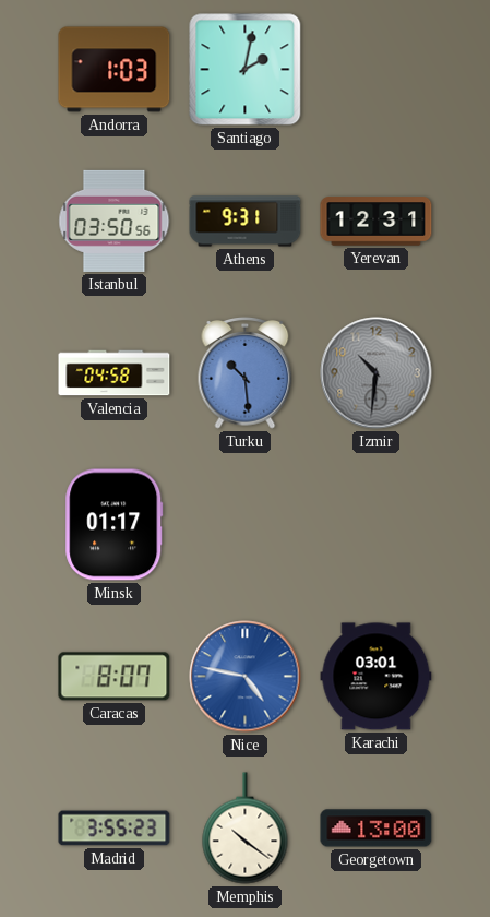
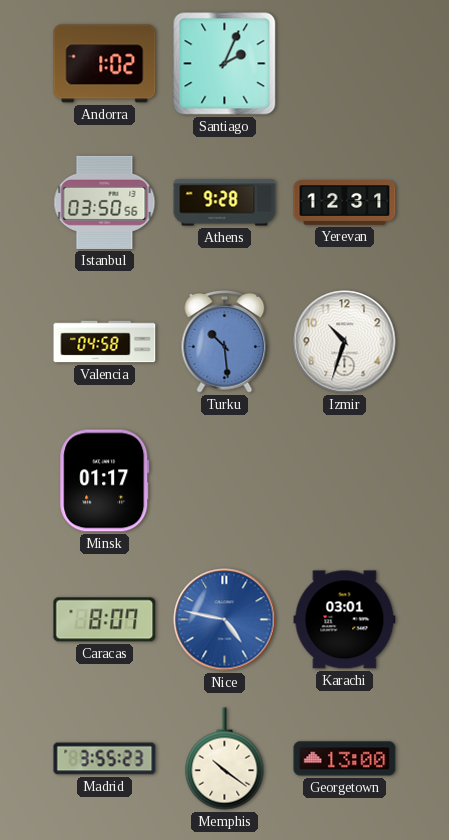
Andorra: 1:03 -> 1:02
Santiago: 2:02 -> 2:04
Athens: 9:31 -> 9:28
Izmir: 10:31 -> 10:33
Izmir dial: grey -> white
